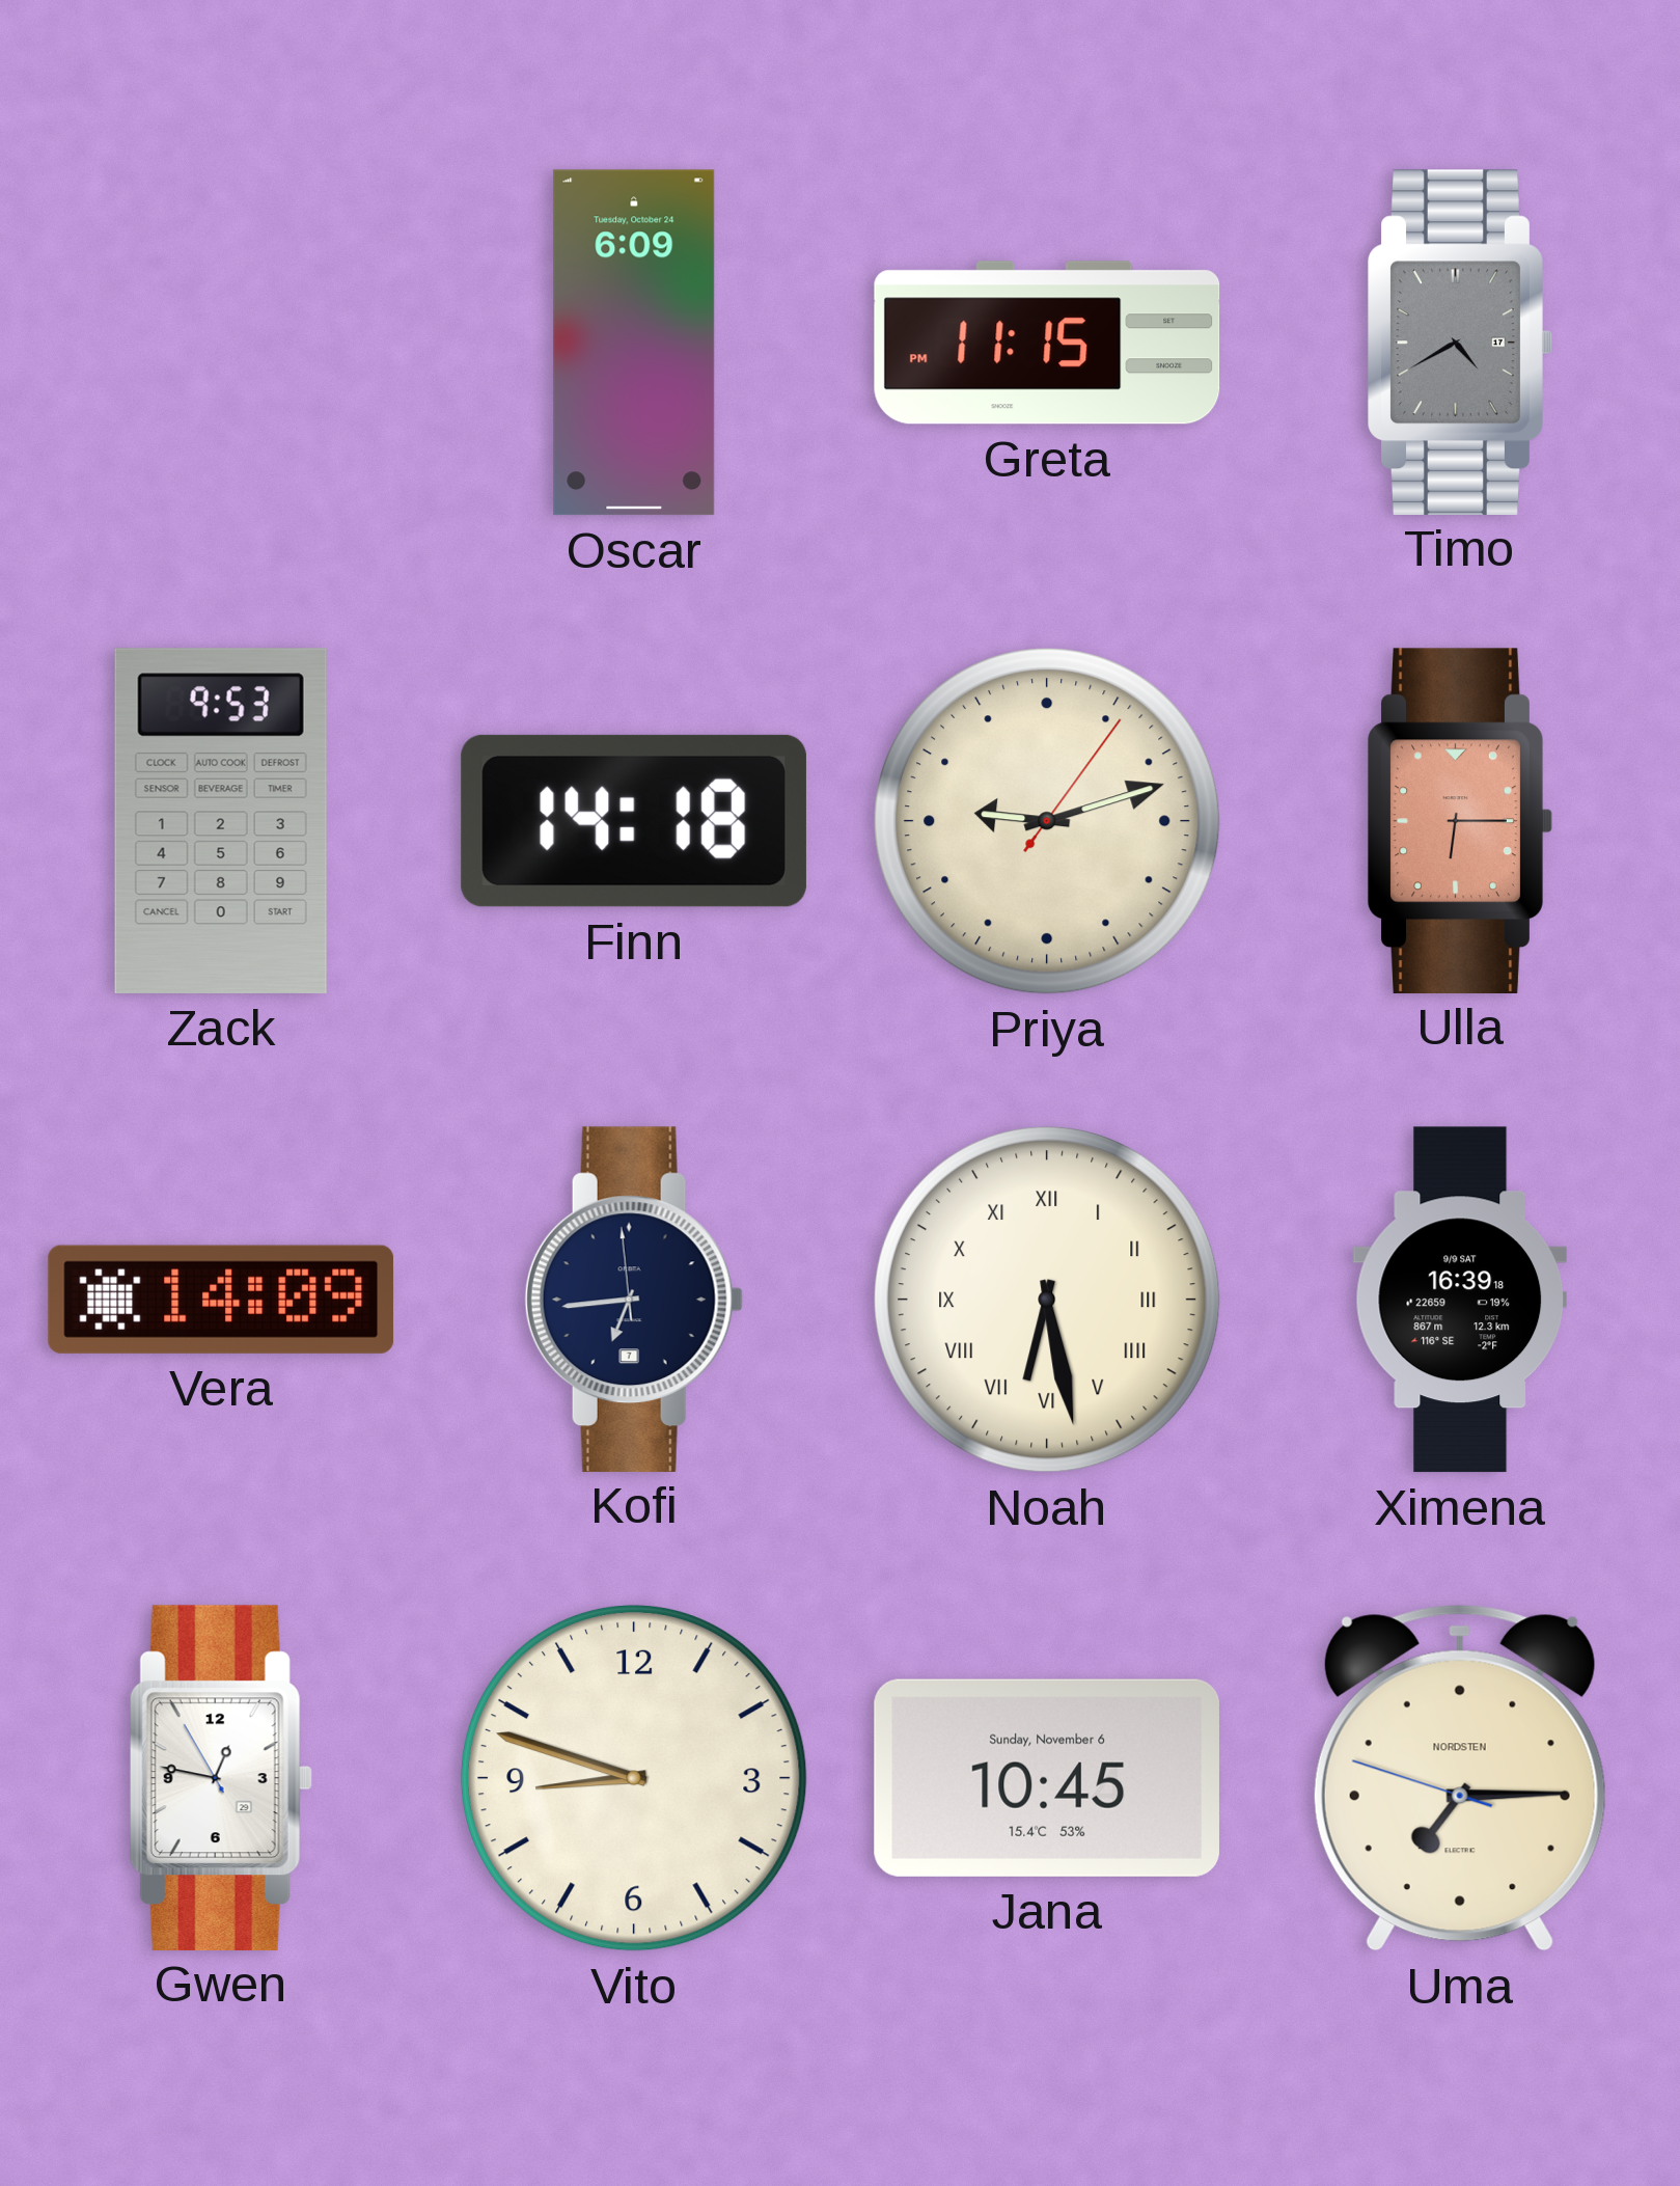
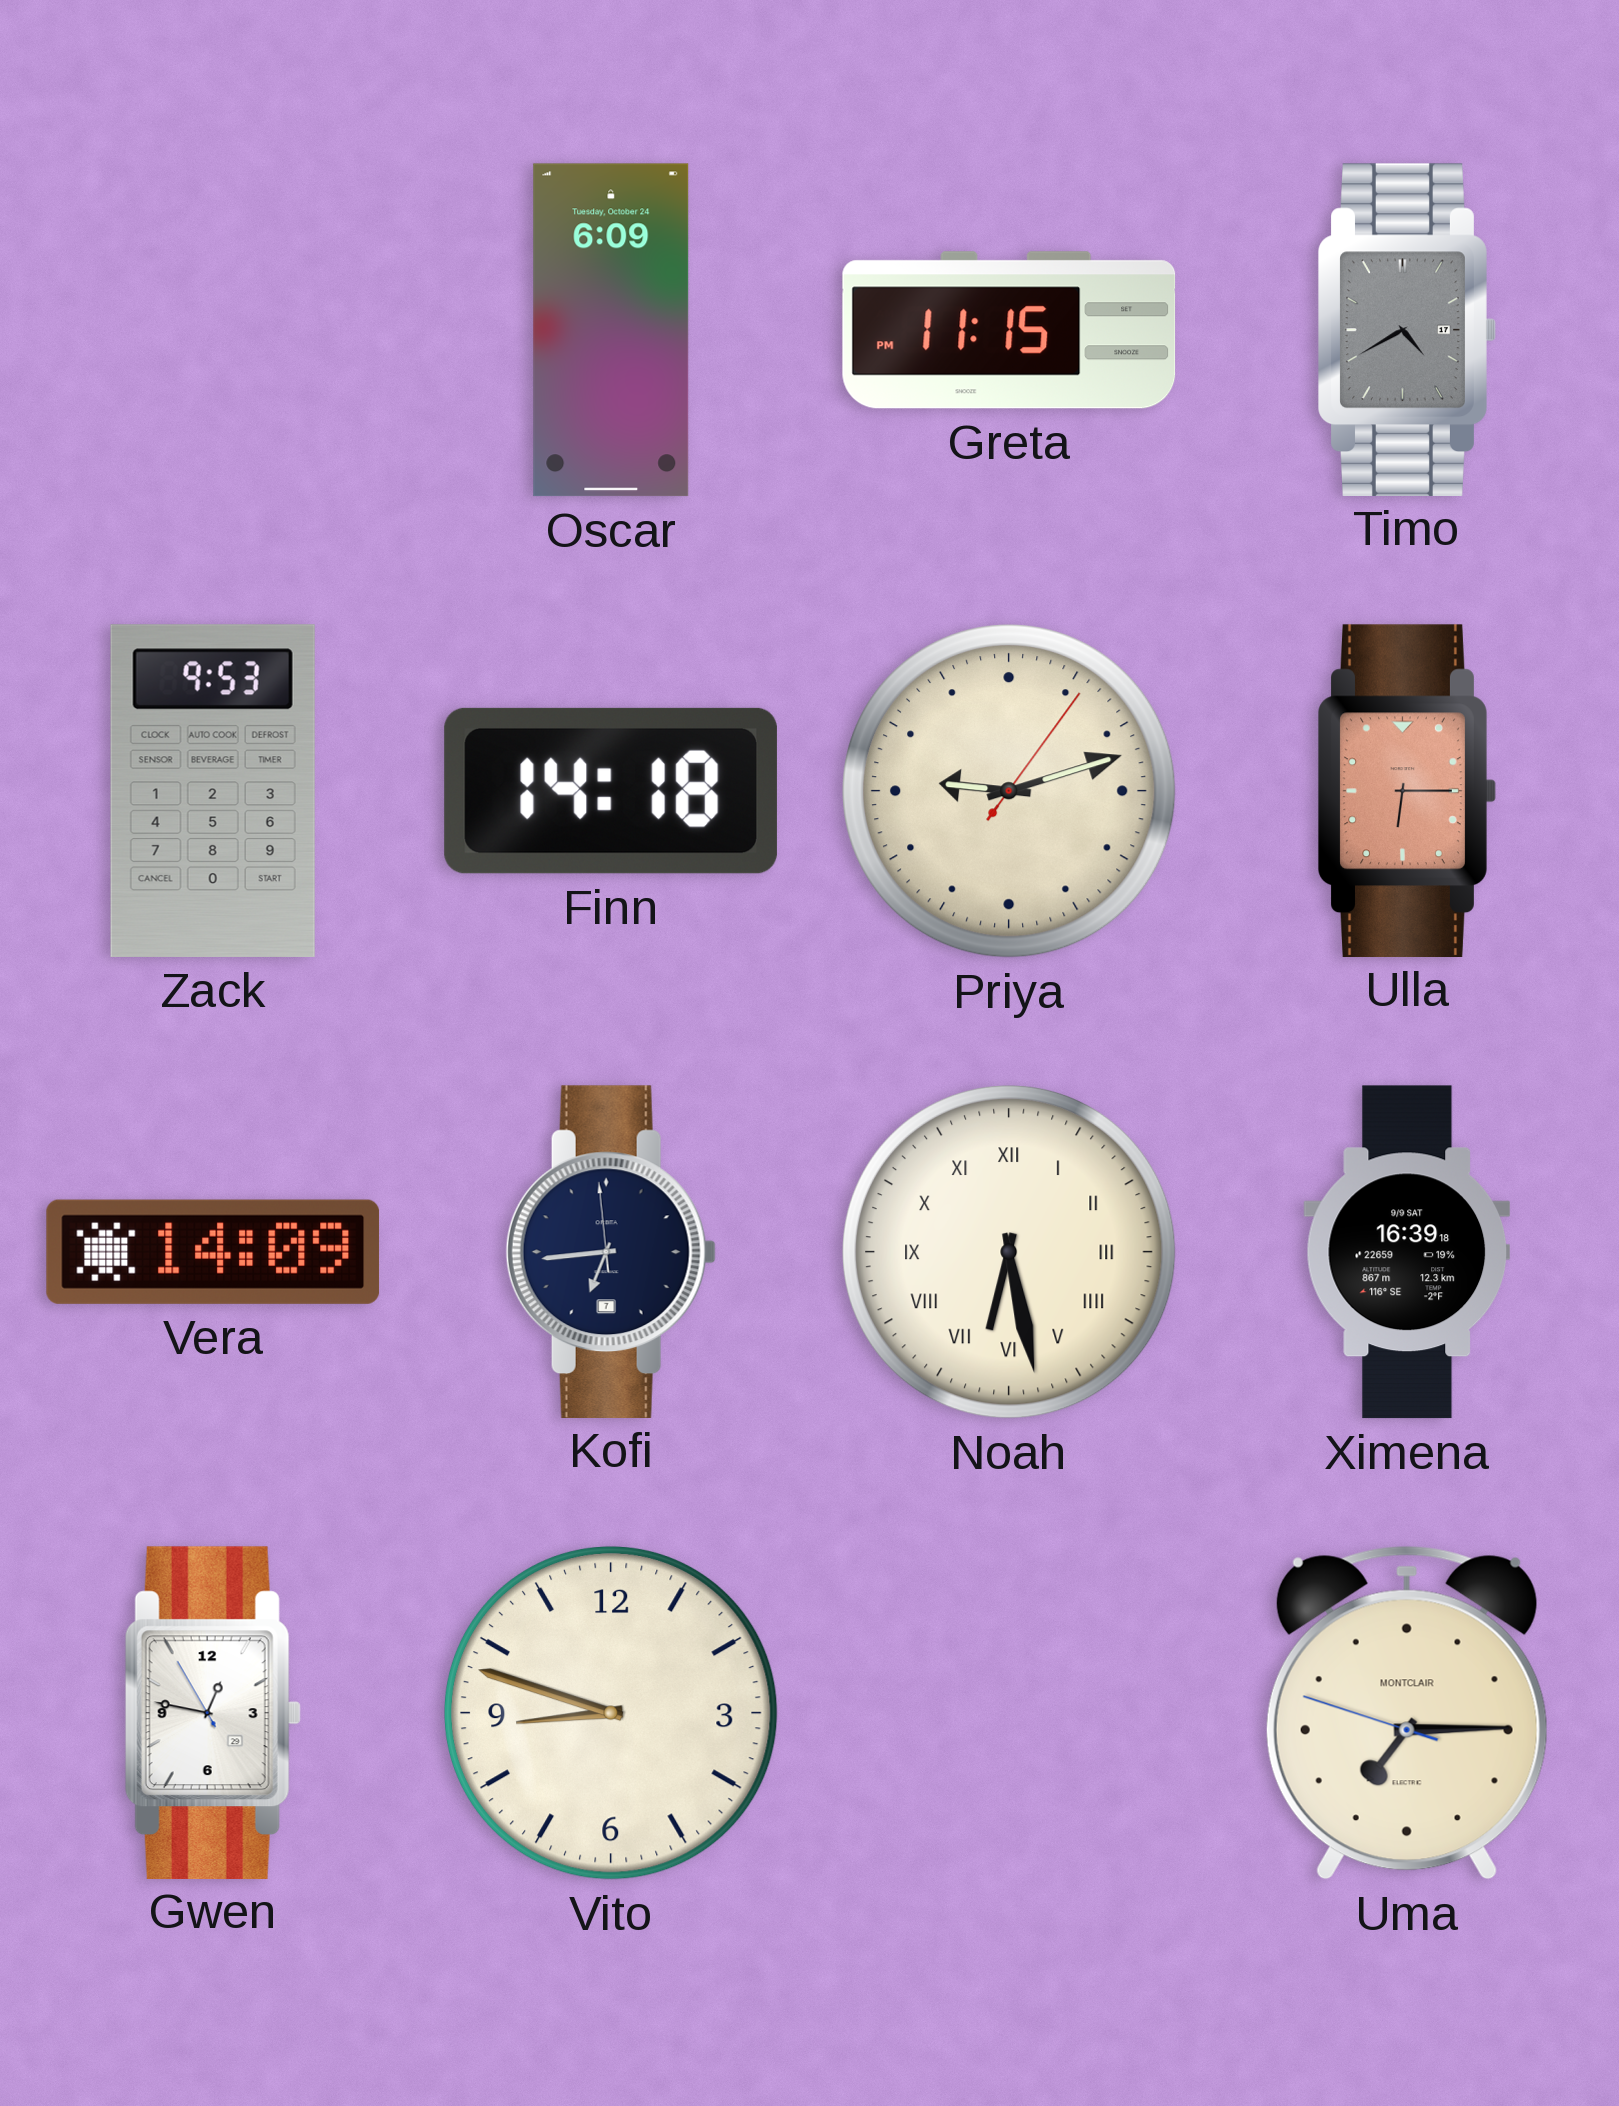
Jana: 10:45 -> none
Uma brand: NORDSTEN -> MONTCLAIR
